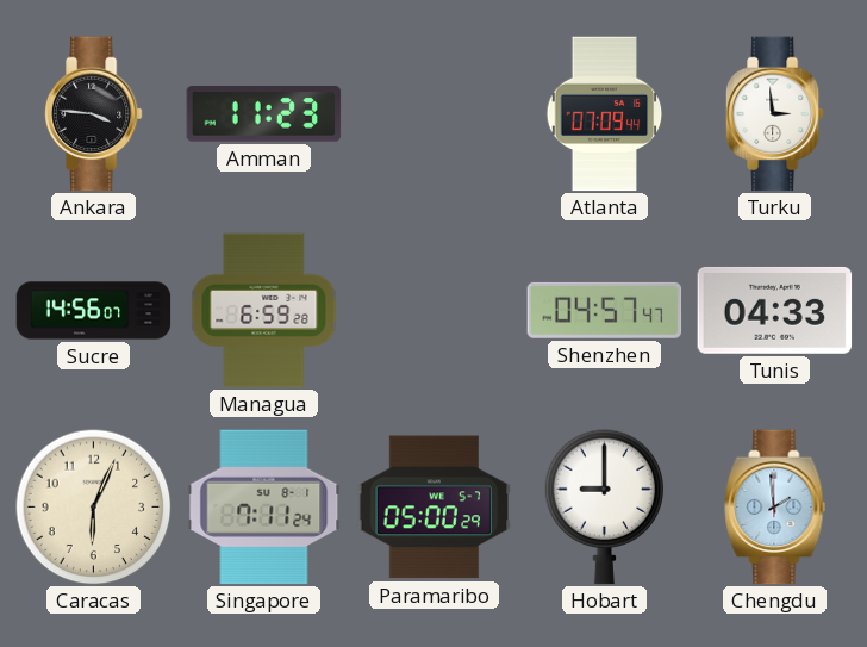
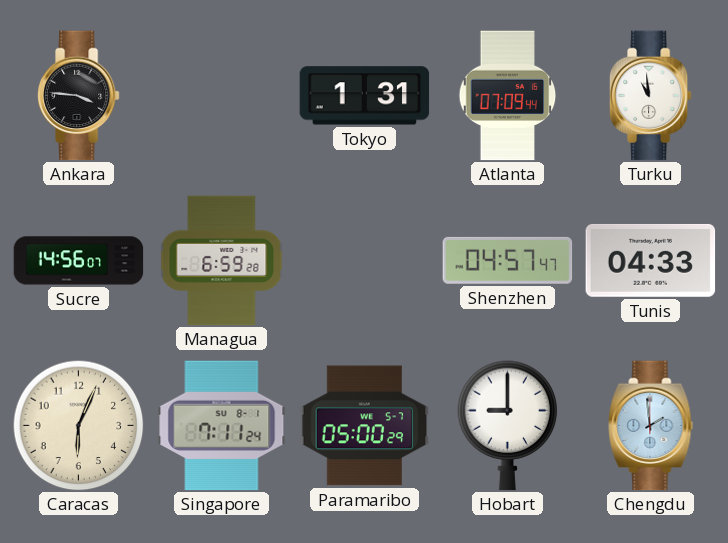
Amman: 11:23 -> none
Tokyo: none -> 1:31
Turku: 2:59 -> 10:59
